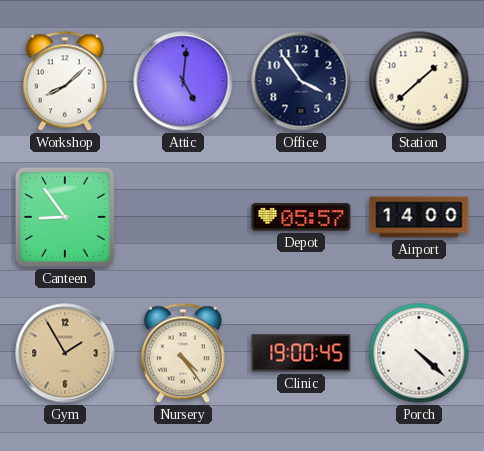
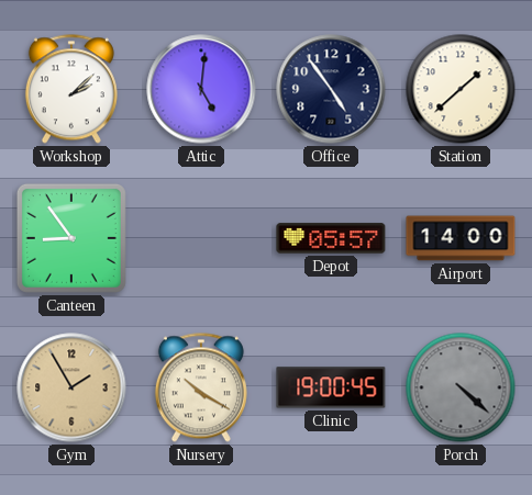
Workshop: 8:08 -> 2:08
Office: 3:54 -> 4:54
Nursery: 4:24 -> 10:20
Porch dial: white -> grey
